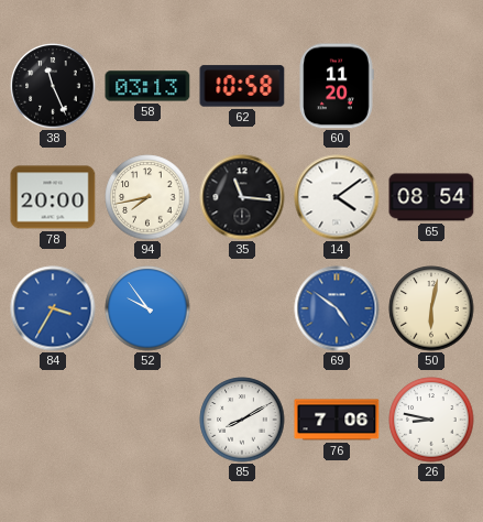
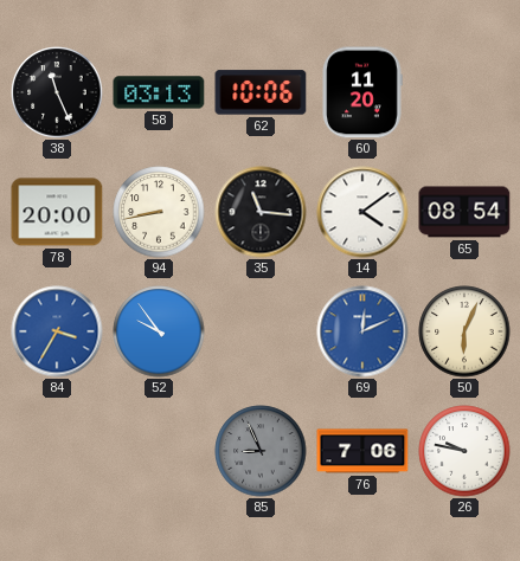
62: 10:58 -> 10:06
94: 7:43 -> 8:43
69: 4:51 -> 12:11
50: 6:02 -> 6:04
85: 8:10 -> 8:56
85 dial: white -> grey
26: 8:47 -> 9:47
